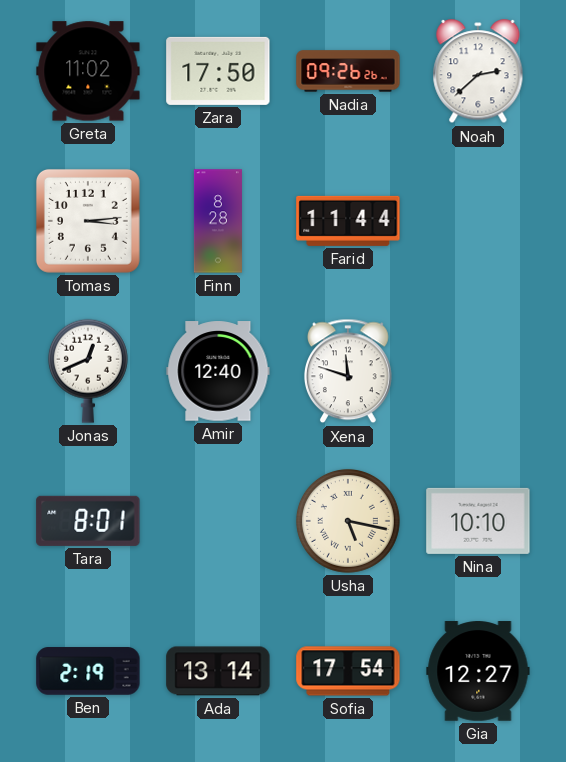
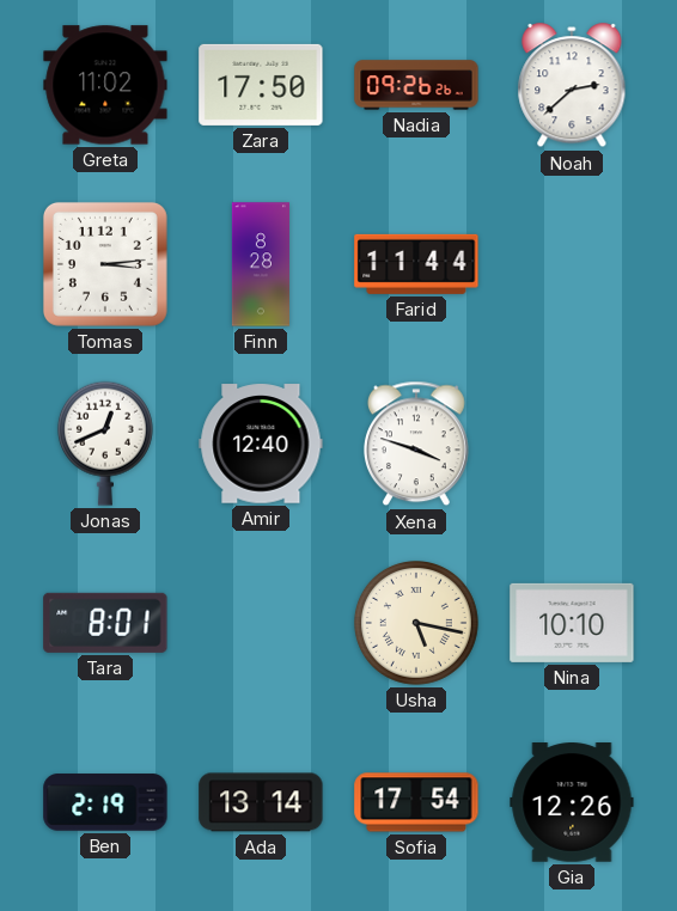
Xena: 11:48 -> 3:48
Gia: 12:27 -> 12:26
